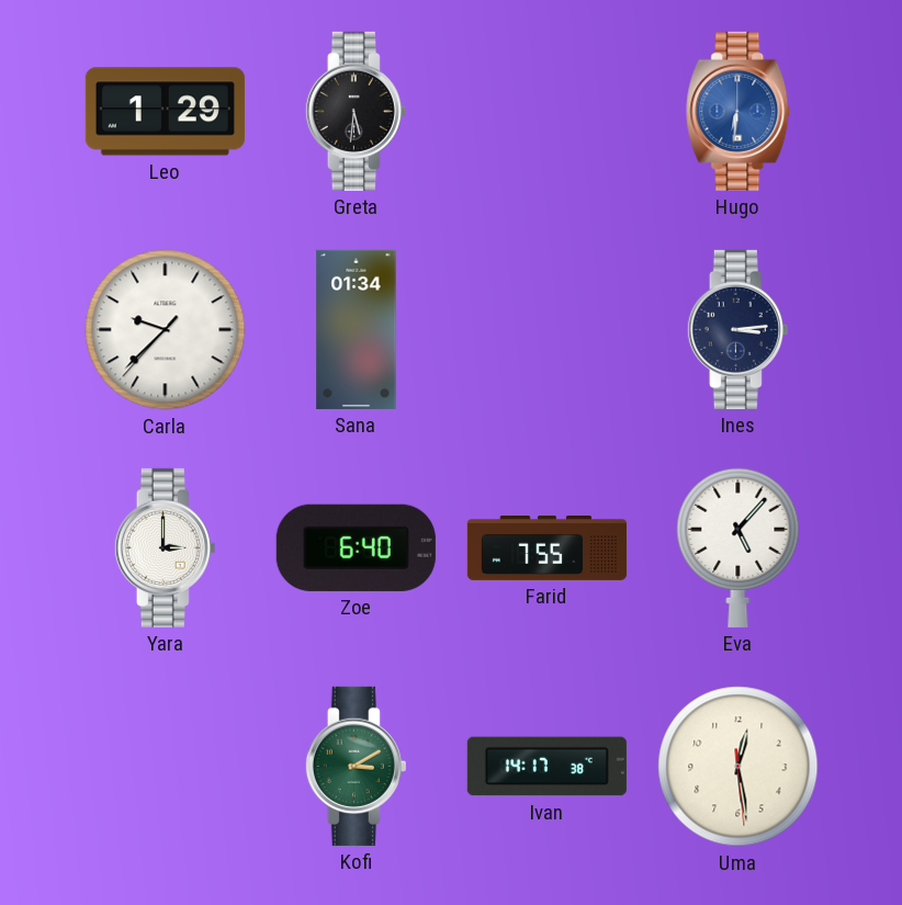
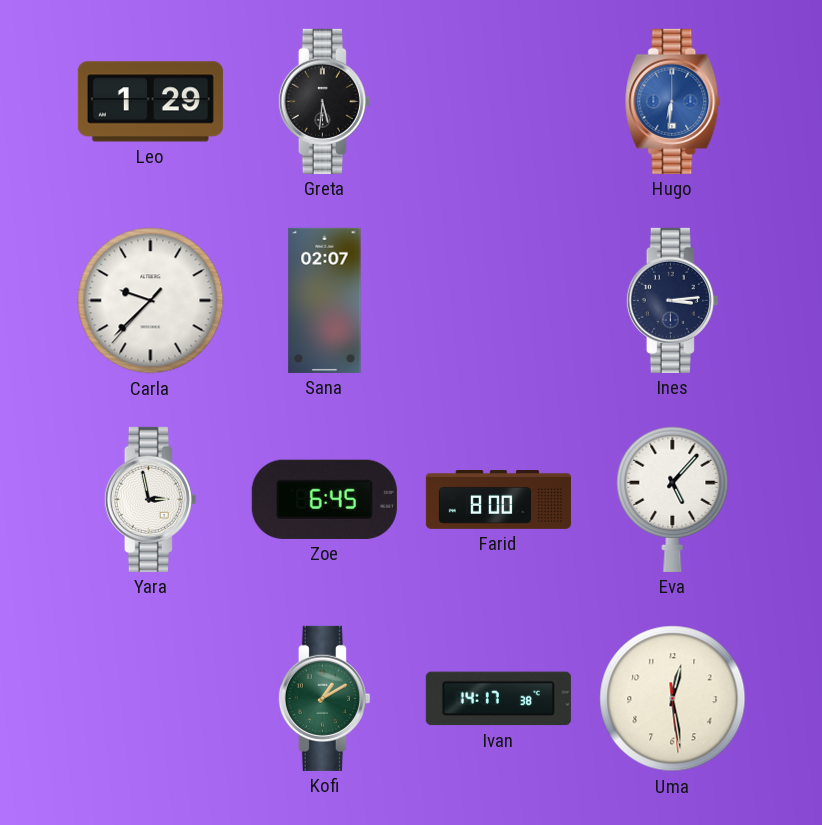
Sana: 01:34 -> 02:07
Yara: 3:00 -> 2:58
Zoe: 6:40 -> 6:45
Farid: 7:55 -> 8:00
Kofi: 3:10 -> 1:10
